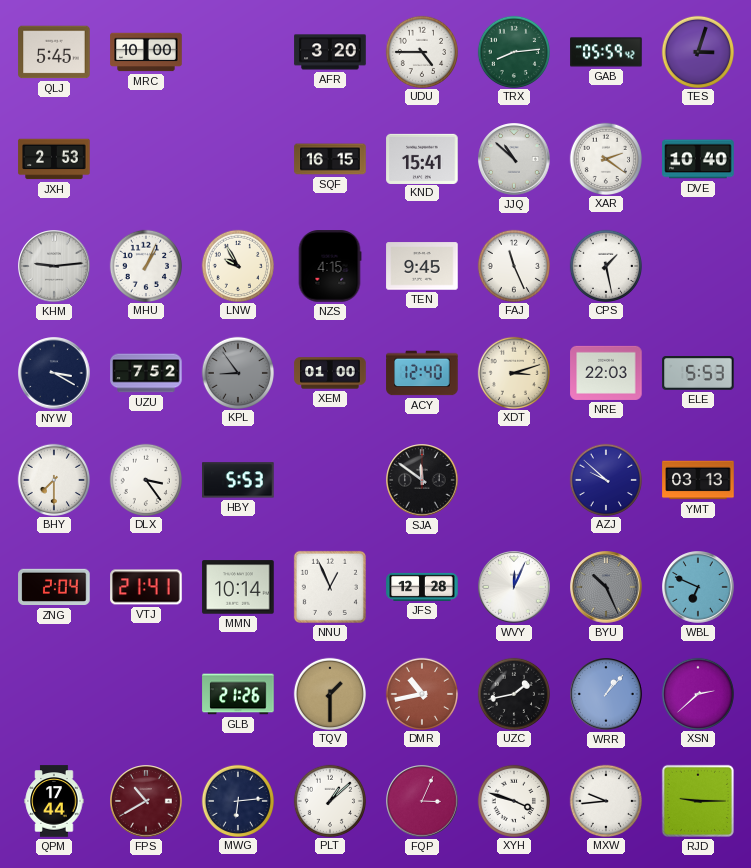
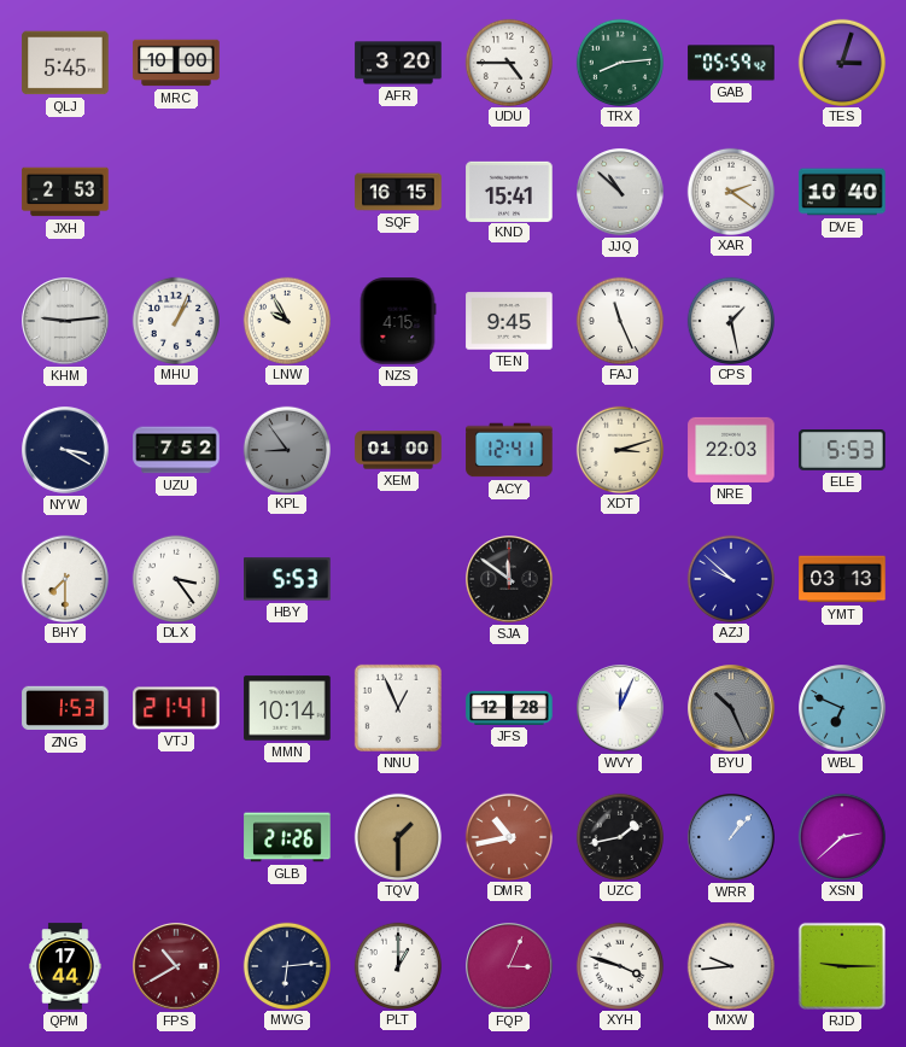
ACY: 12:40 -> 12:41
ZNG: 2:04 -> 1:53
PLT: 1:08 -> 1:00
